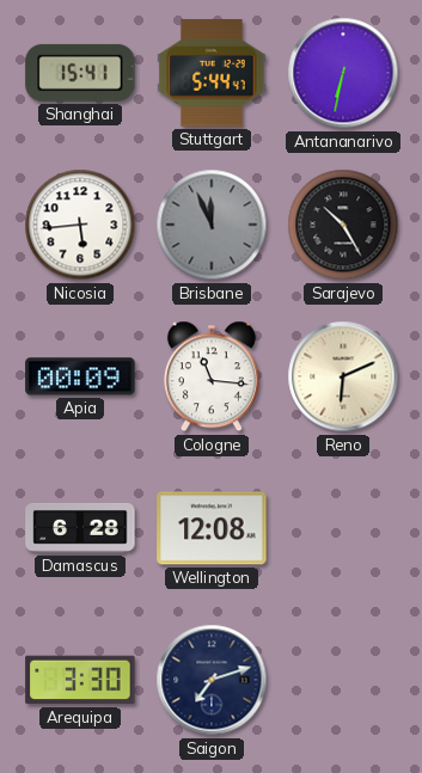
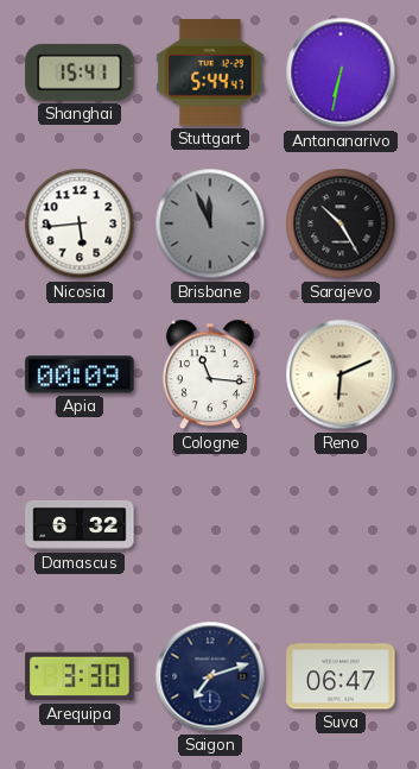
Damascus: 6:28 -> 6:32
Wellington: 12:08 -> none
Suva: none -> 06:47
